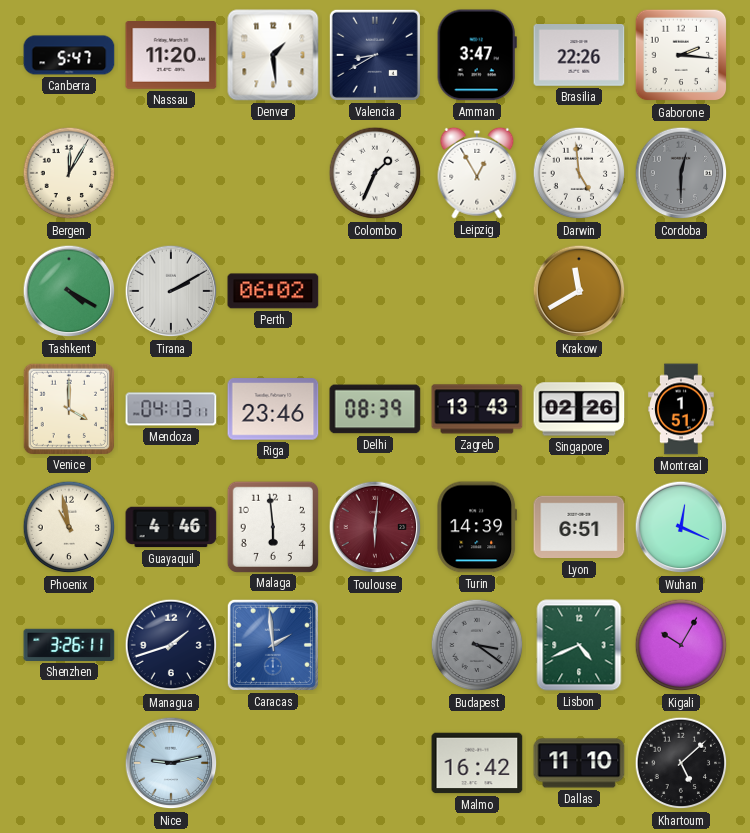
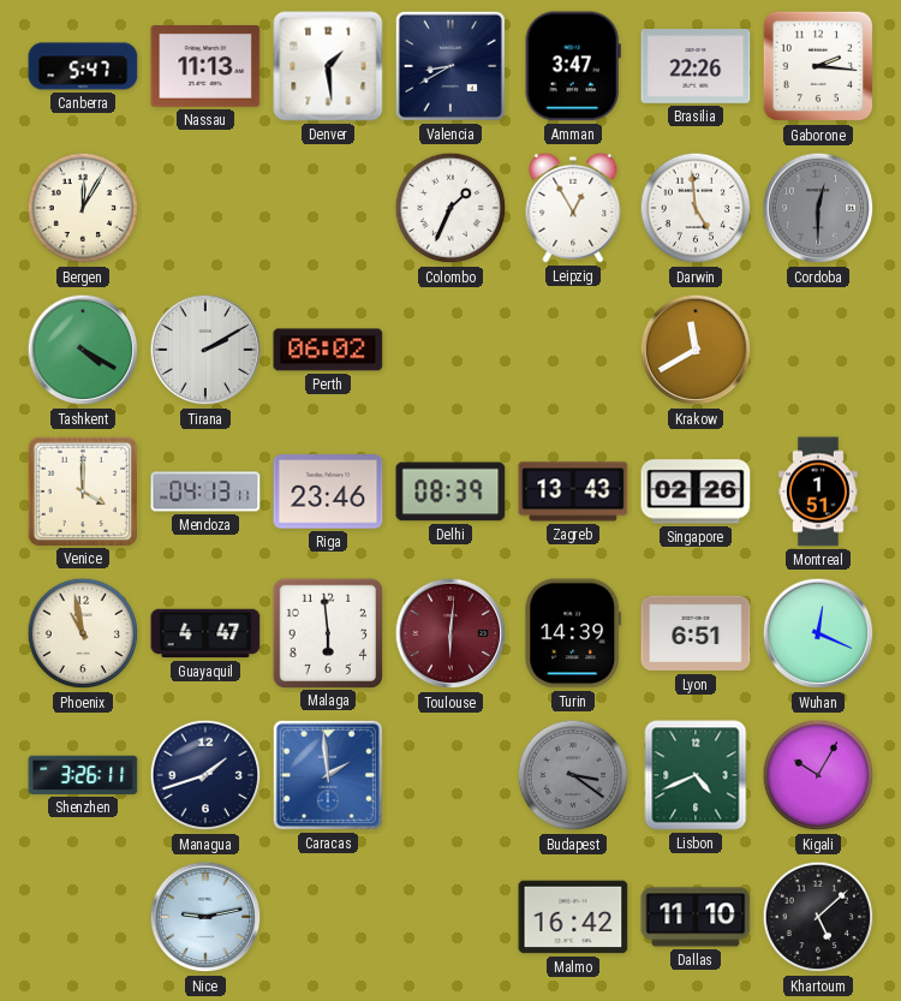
Nassau: 11:20 -> 11:13
Guayaquil: 4:46 -> 4:47
